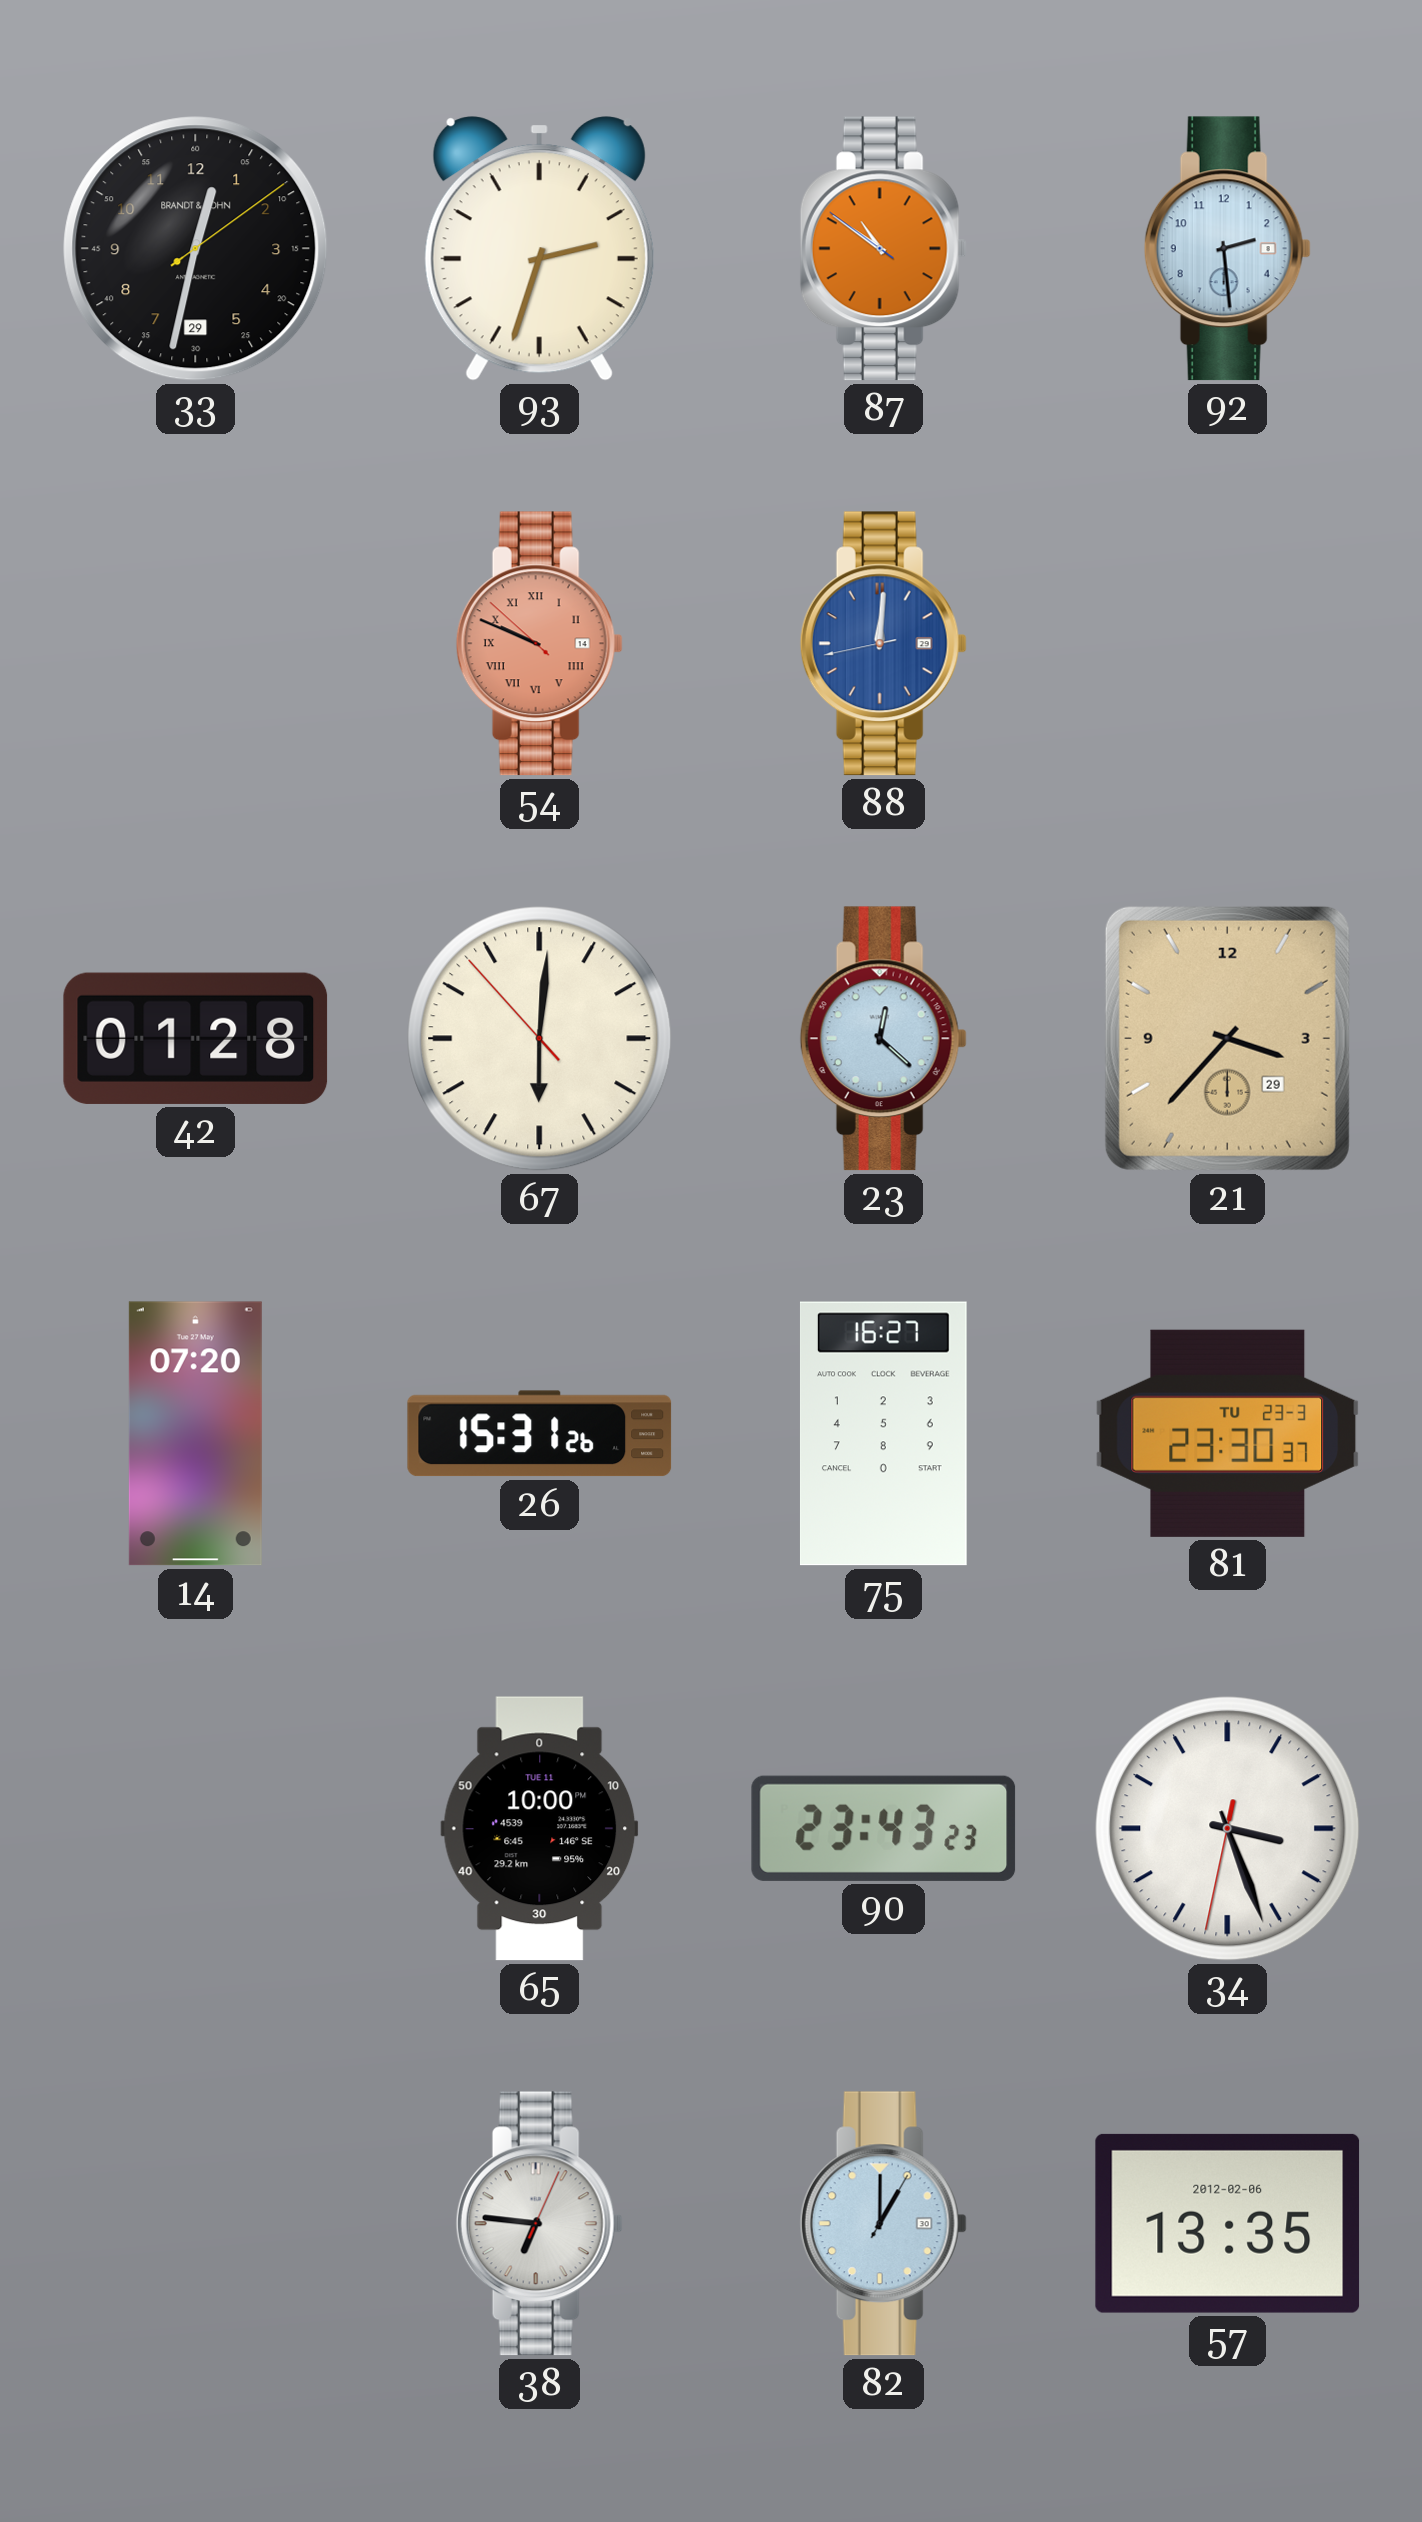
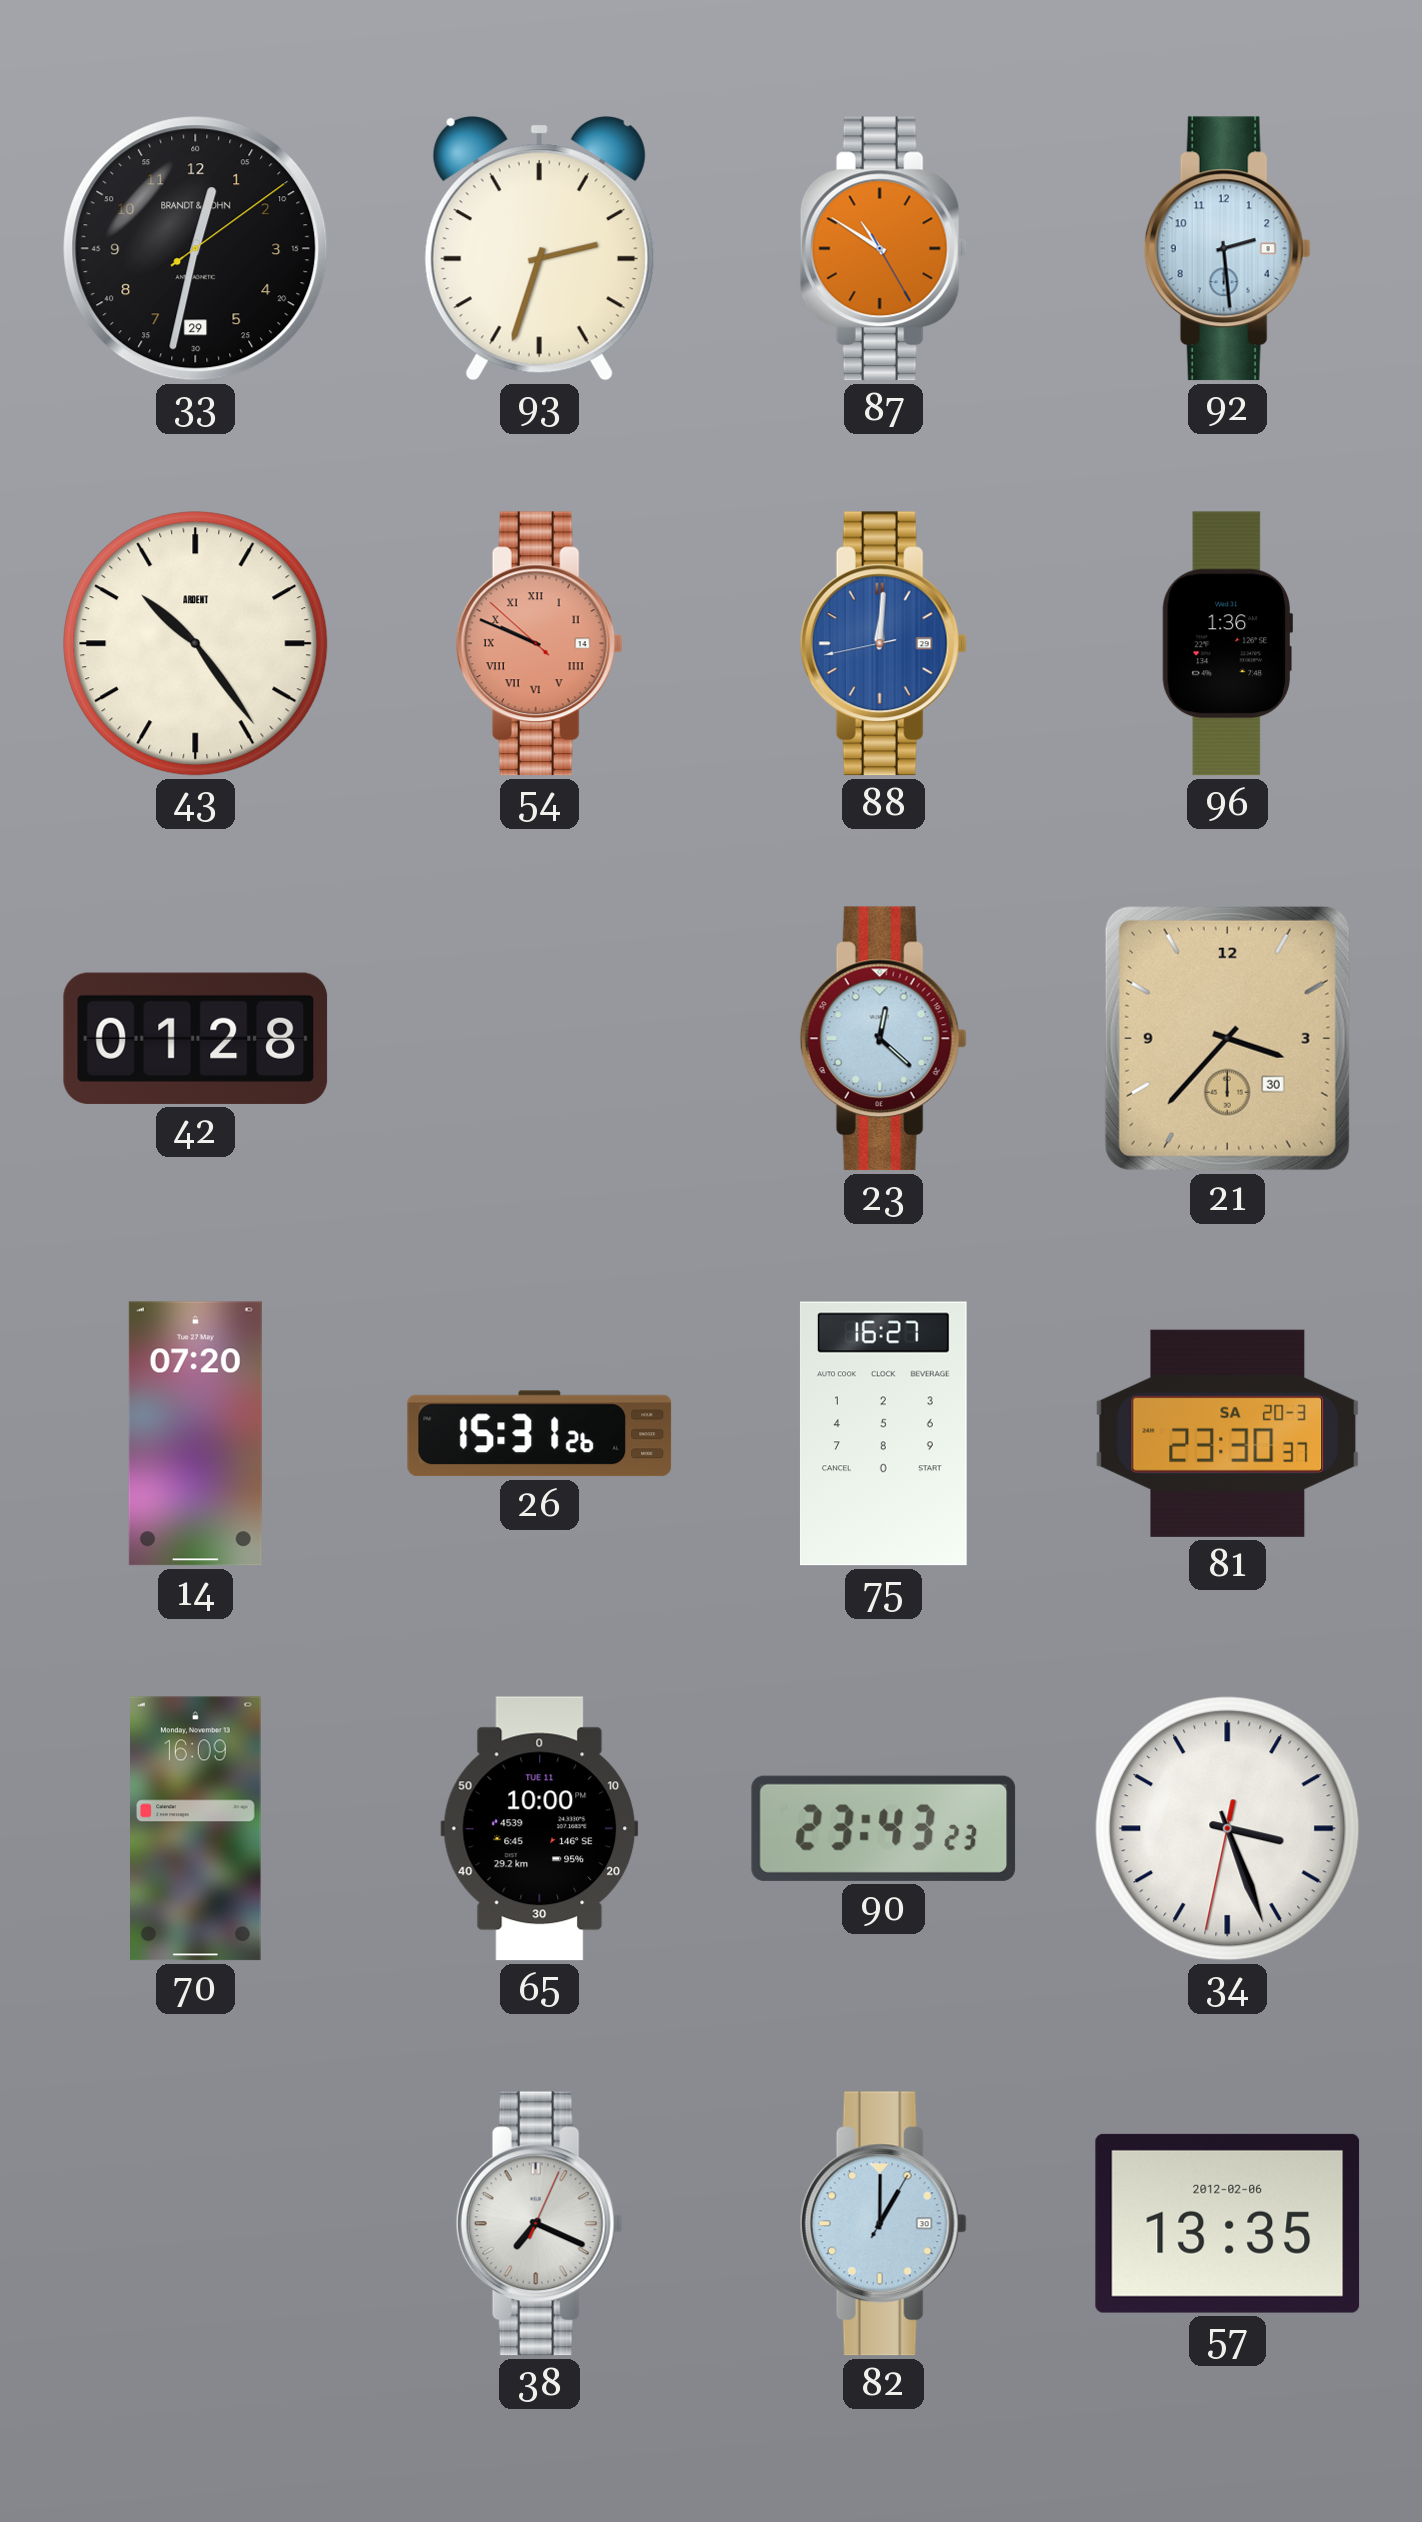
87: 10:50:51 -> 10:50:25
43: none -> 10:24
96: none -> 1:36
67: 6:00 -> none
21 date: 29 -> 30
81 date: TU 23-3 -> SA 20-3
70: none -> 16:09
38: 6:46 -> 7:19
